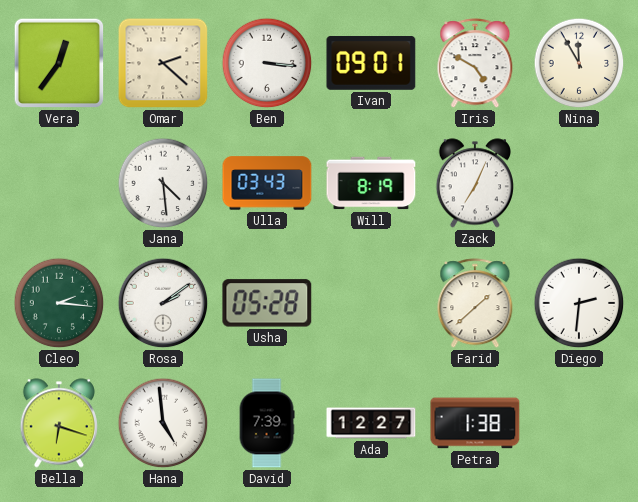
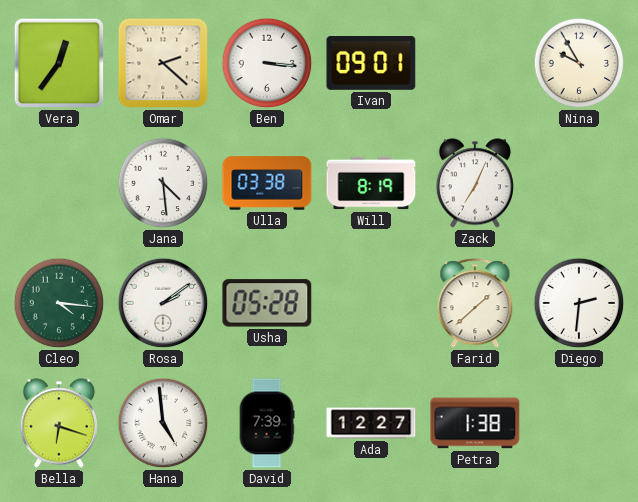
Iris: 4:50 -> none
Nina: 11:55 -> 9:55
Ulla: 03:43 -> 03:38
Cleo: 2:16 -> 4:16
